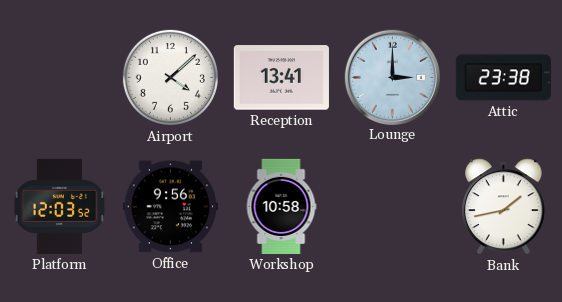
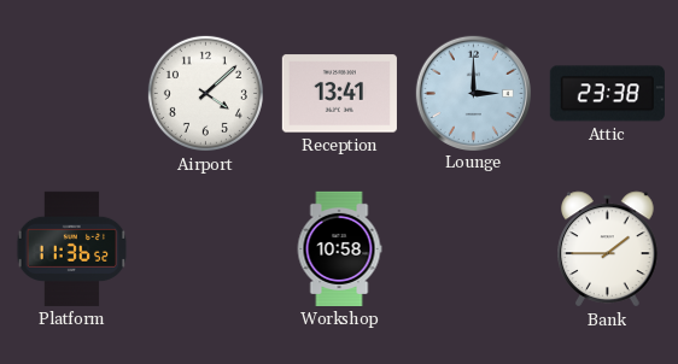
Platform: 12:03 -> 11:36
Office: 9:56 -> none
Bank: 1:43 -> 1:45
